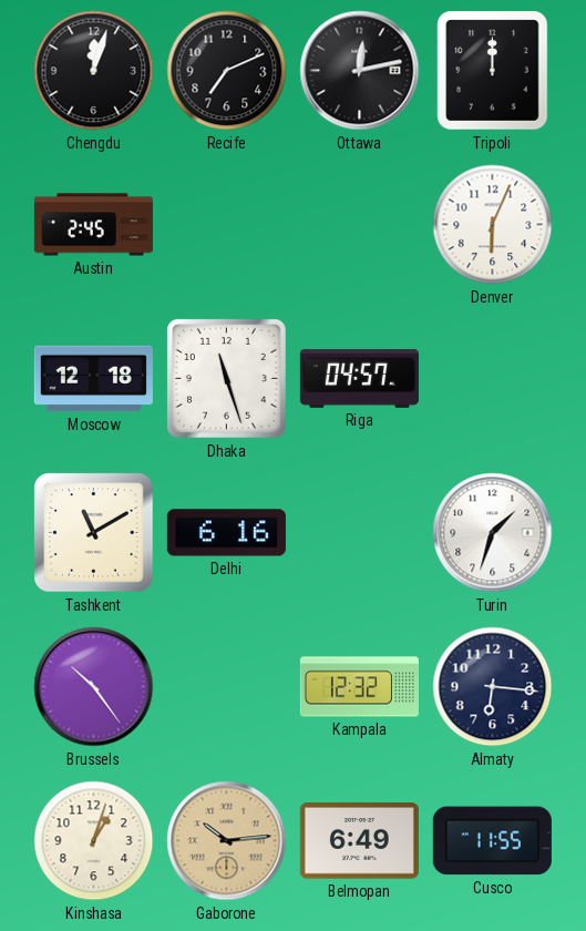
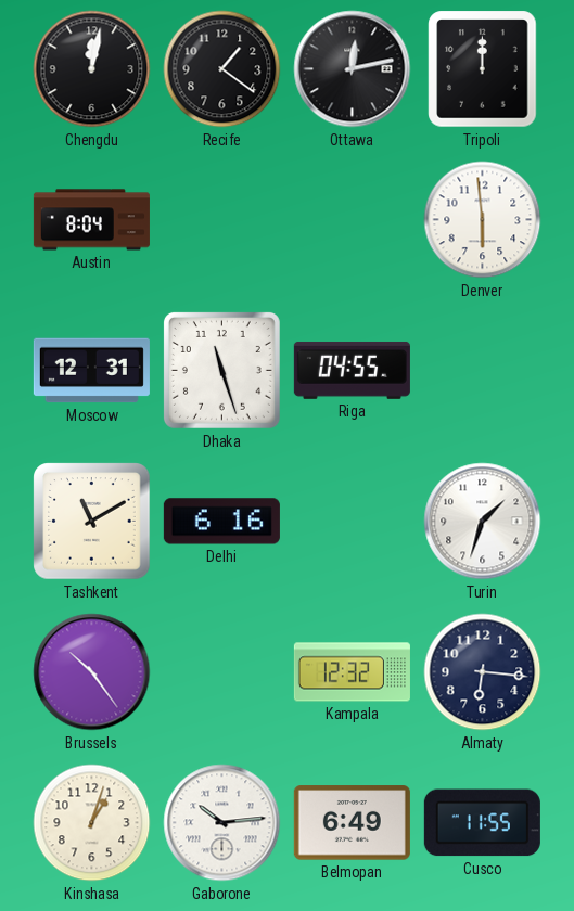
Chengdu: 12:03 -> 12:02
Recife: 7:11 -> 1:21
Austin: 2:45 -> 8:04
Denver: 6:04 -> 5:59
Moscow: 12:18 -> 12:31
Riga: 04:57 -> 04:55
Gaborone dial: champagne -> white
